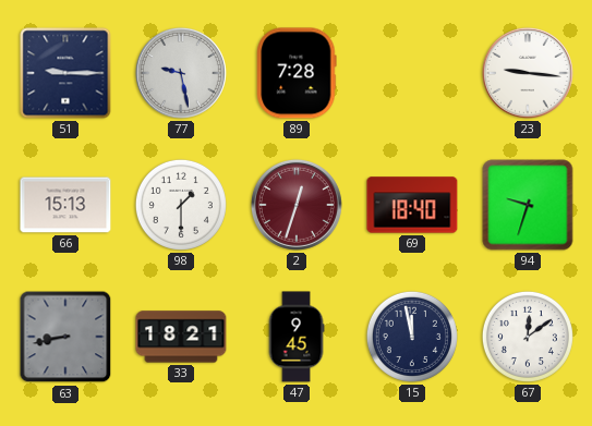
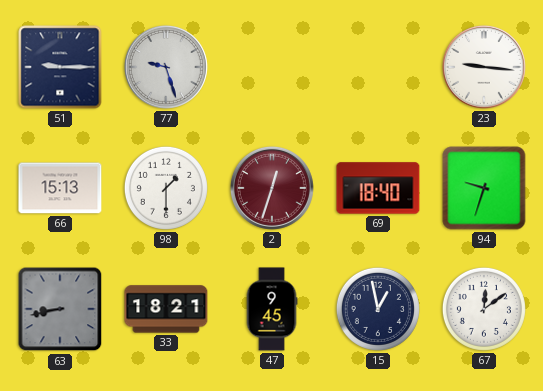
77: 9:28 -> 9:27
89: 7:28 -> none
15: 11:58 -> 12:58
